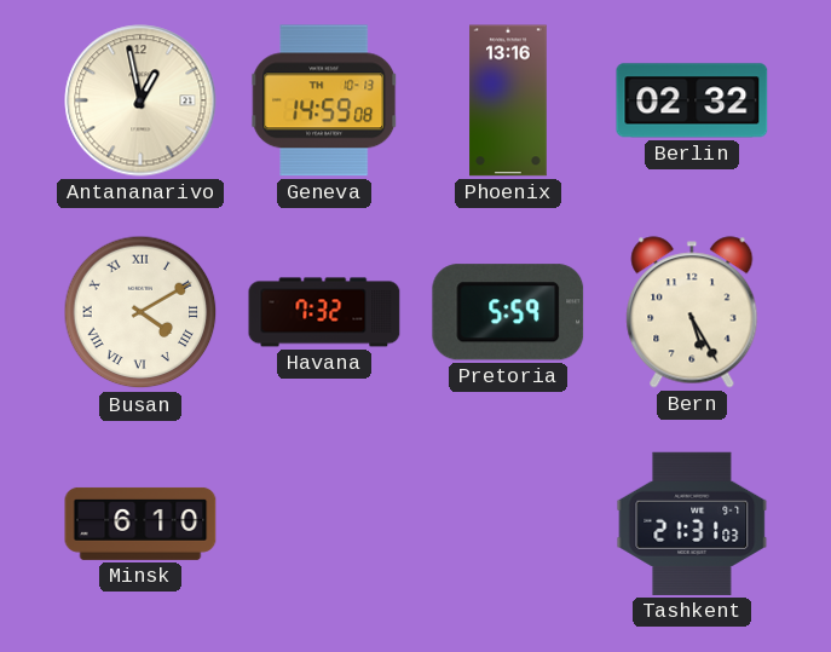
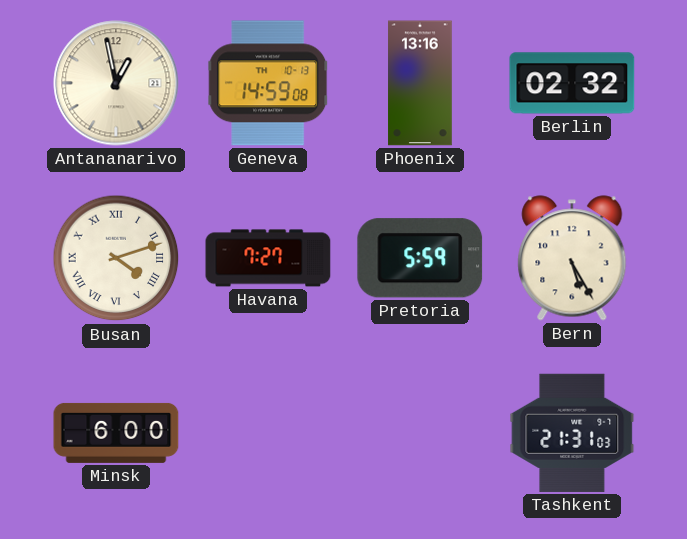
Busan: 4:10 -> 4:12
Havana: 7:32 -> 7:27
Minsk: 6:10 -> 6:00
